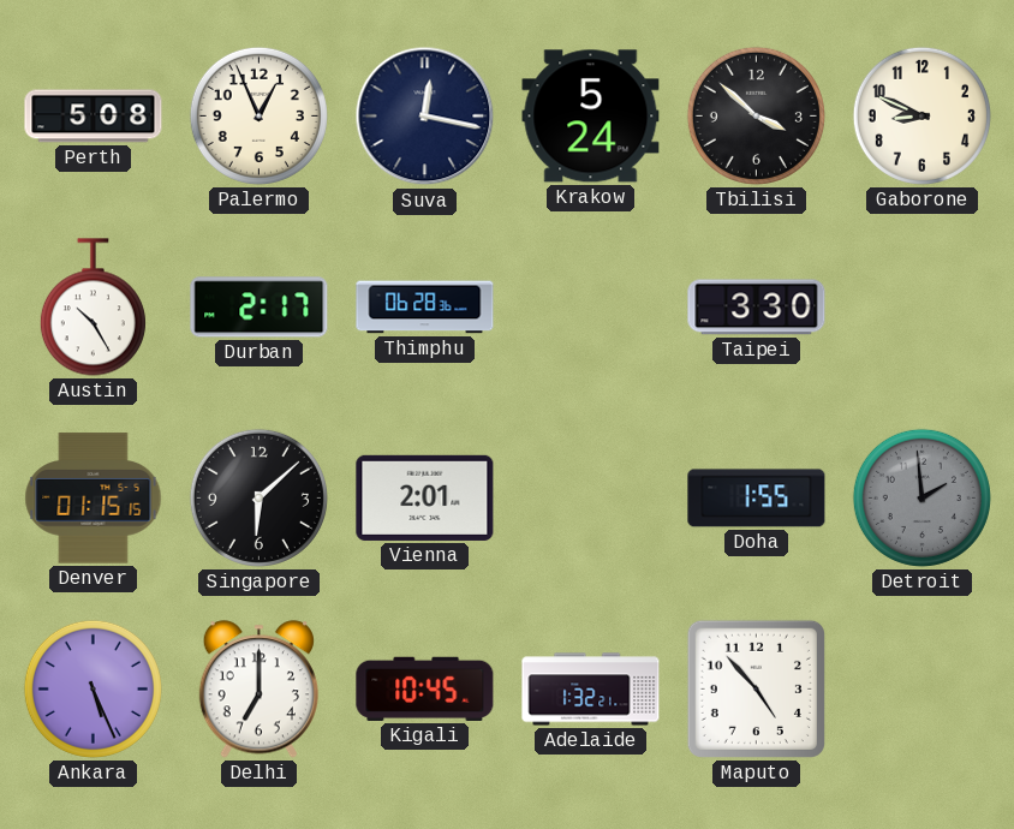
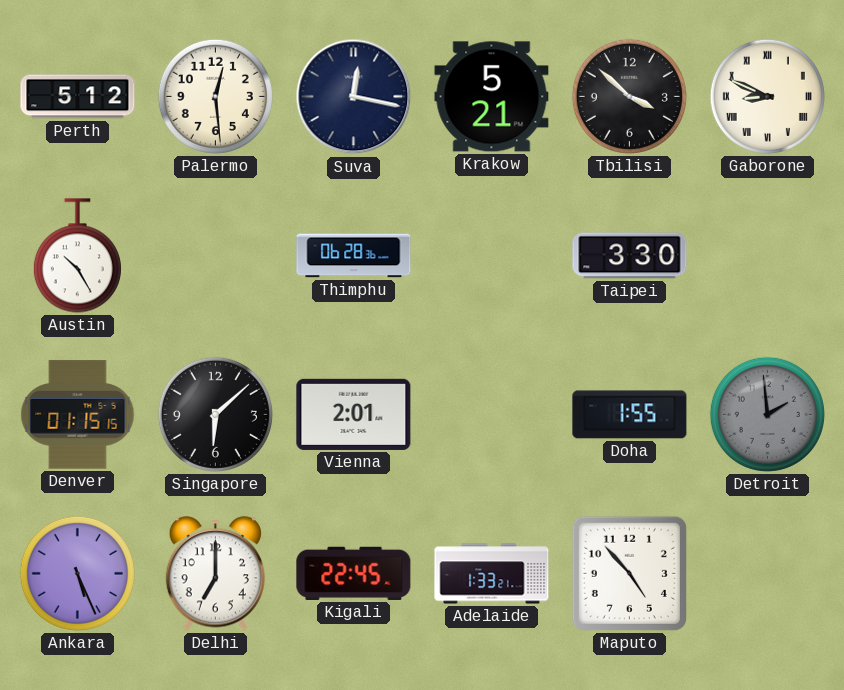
Perth: 5:08 -> 5:12
Palermo: 12:56 -> 12:29
Krakow: 5:24 -> 5:21
Gaborone numerals: Arabic -> Roman
Durban: 2:17 -> none
Kigali: 10:45 -> 22:45
Adelaide: 1:32 -> 1:33
